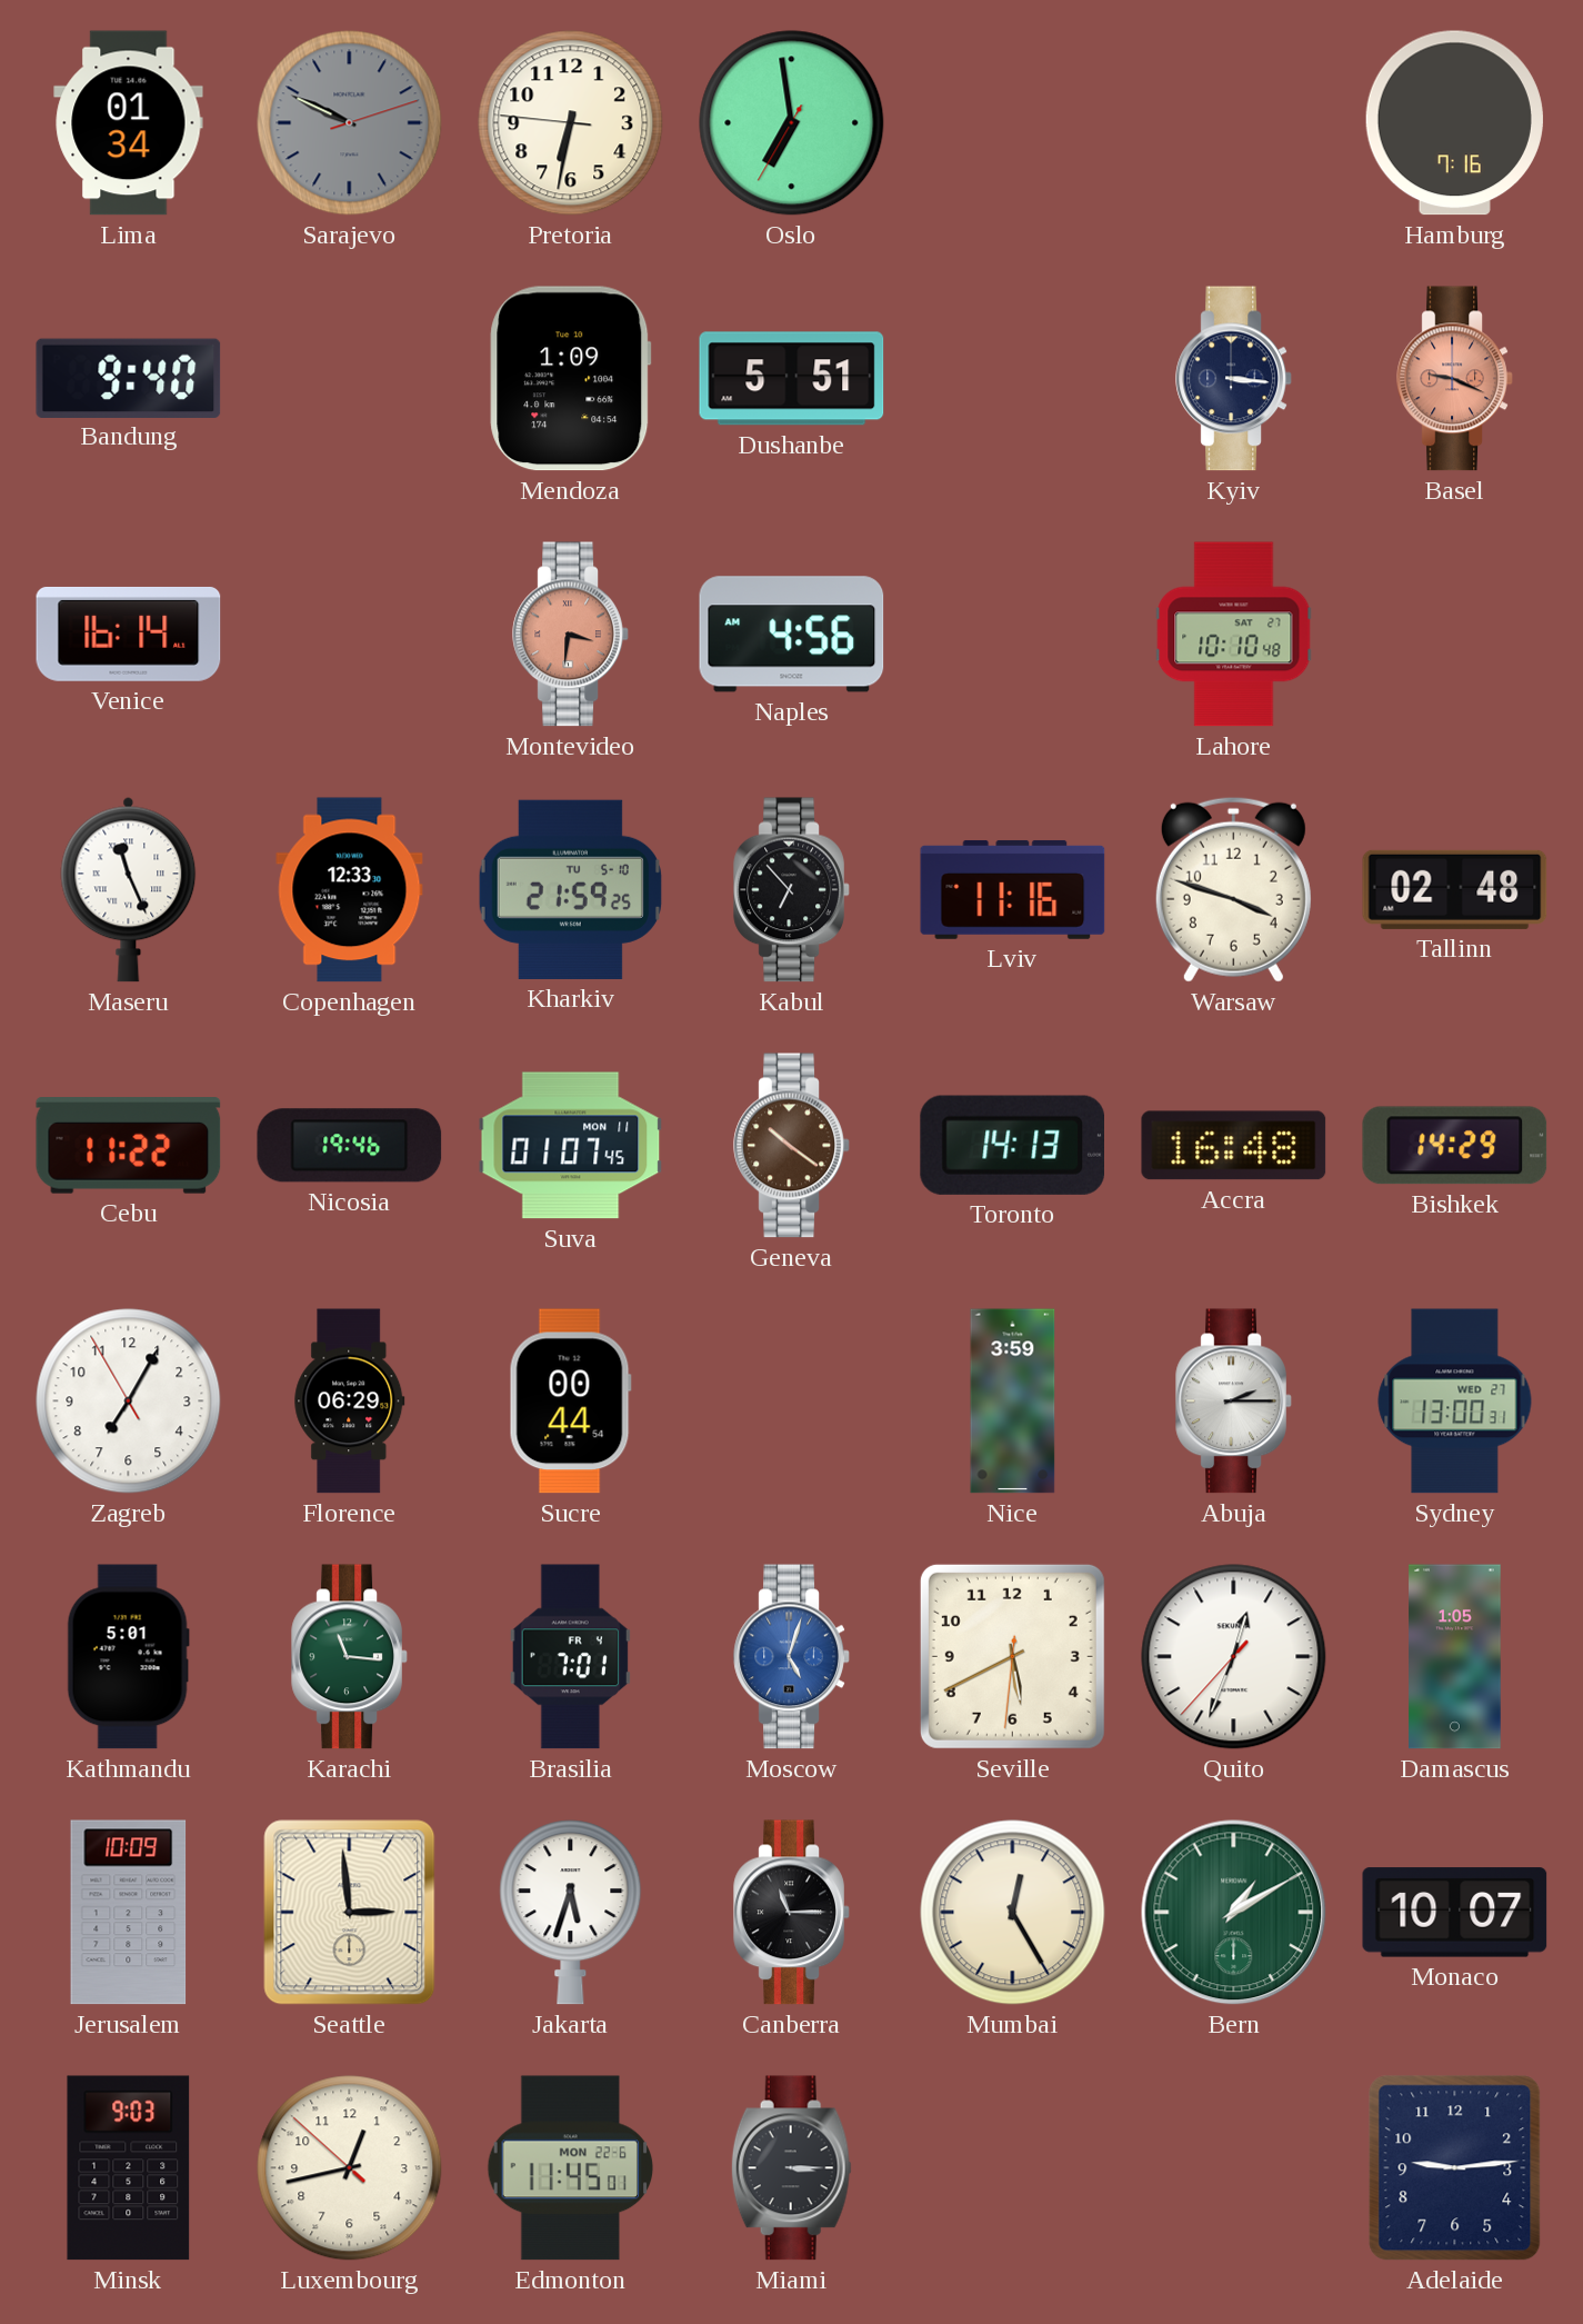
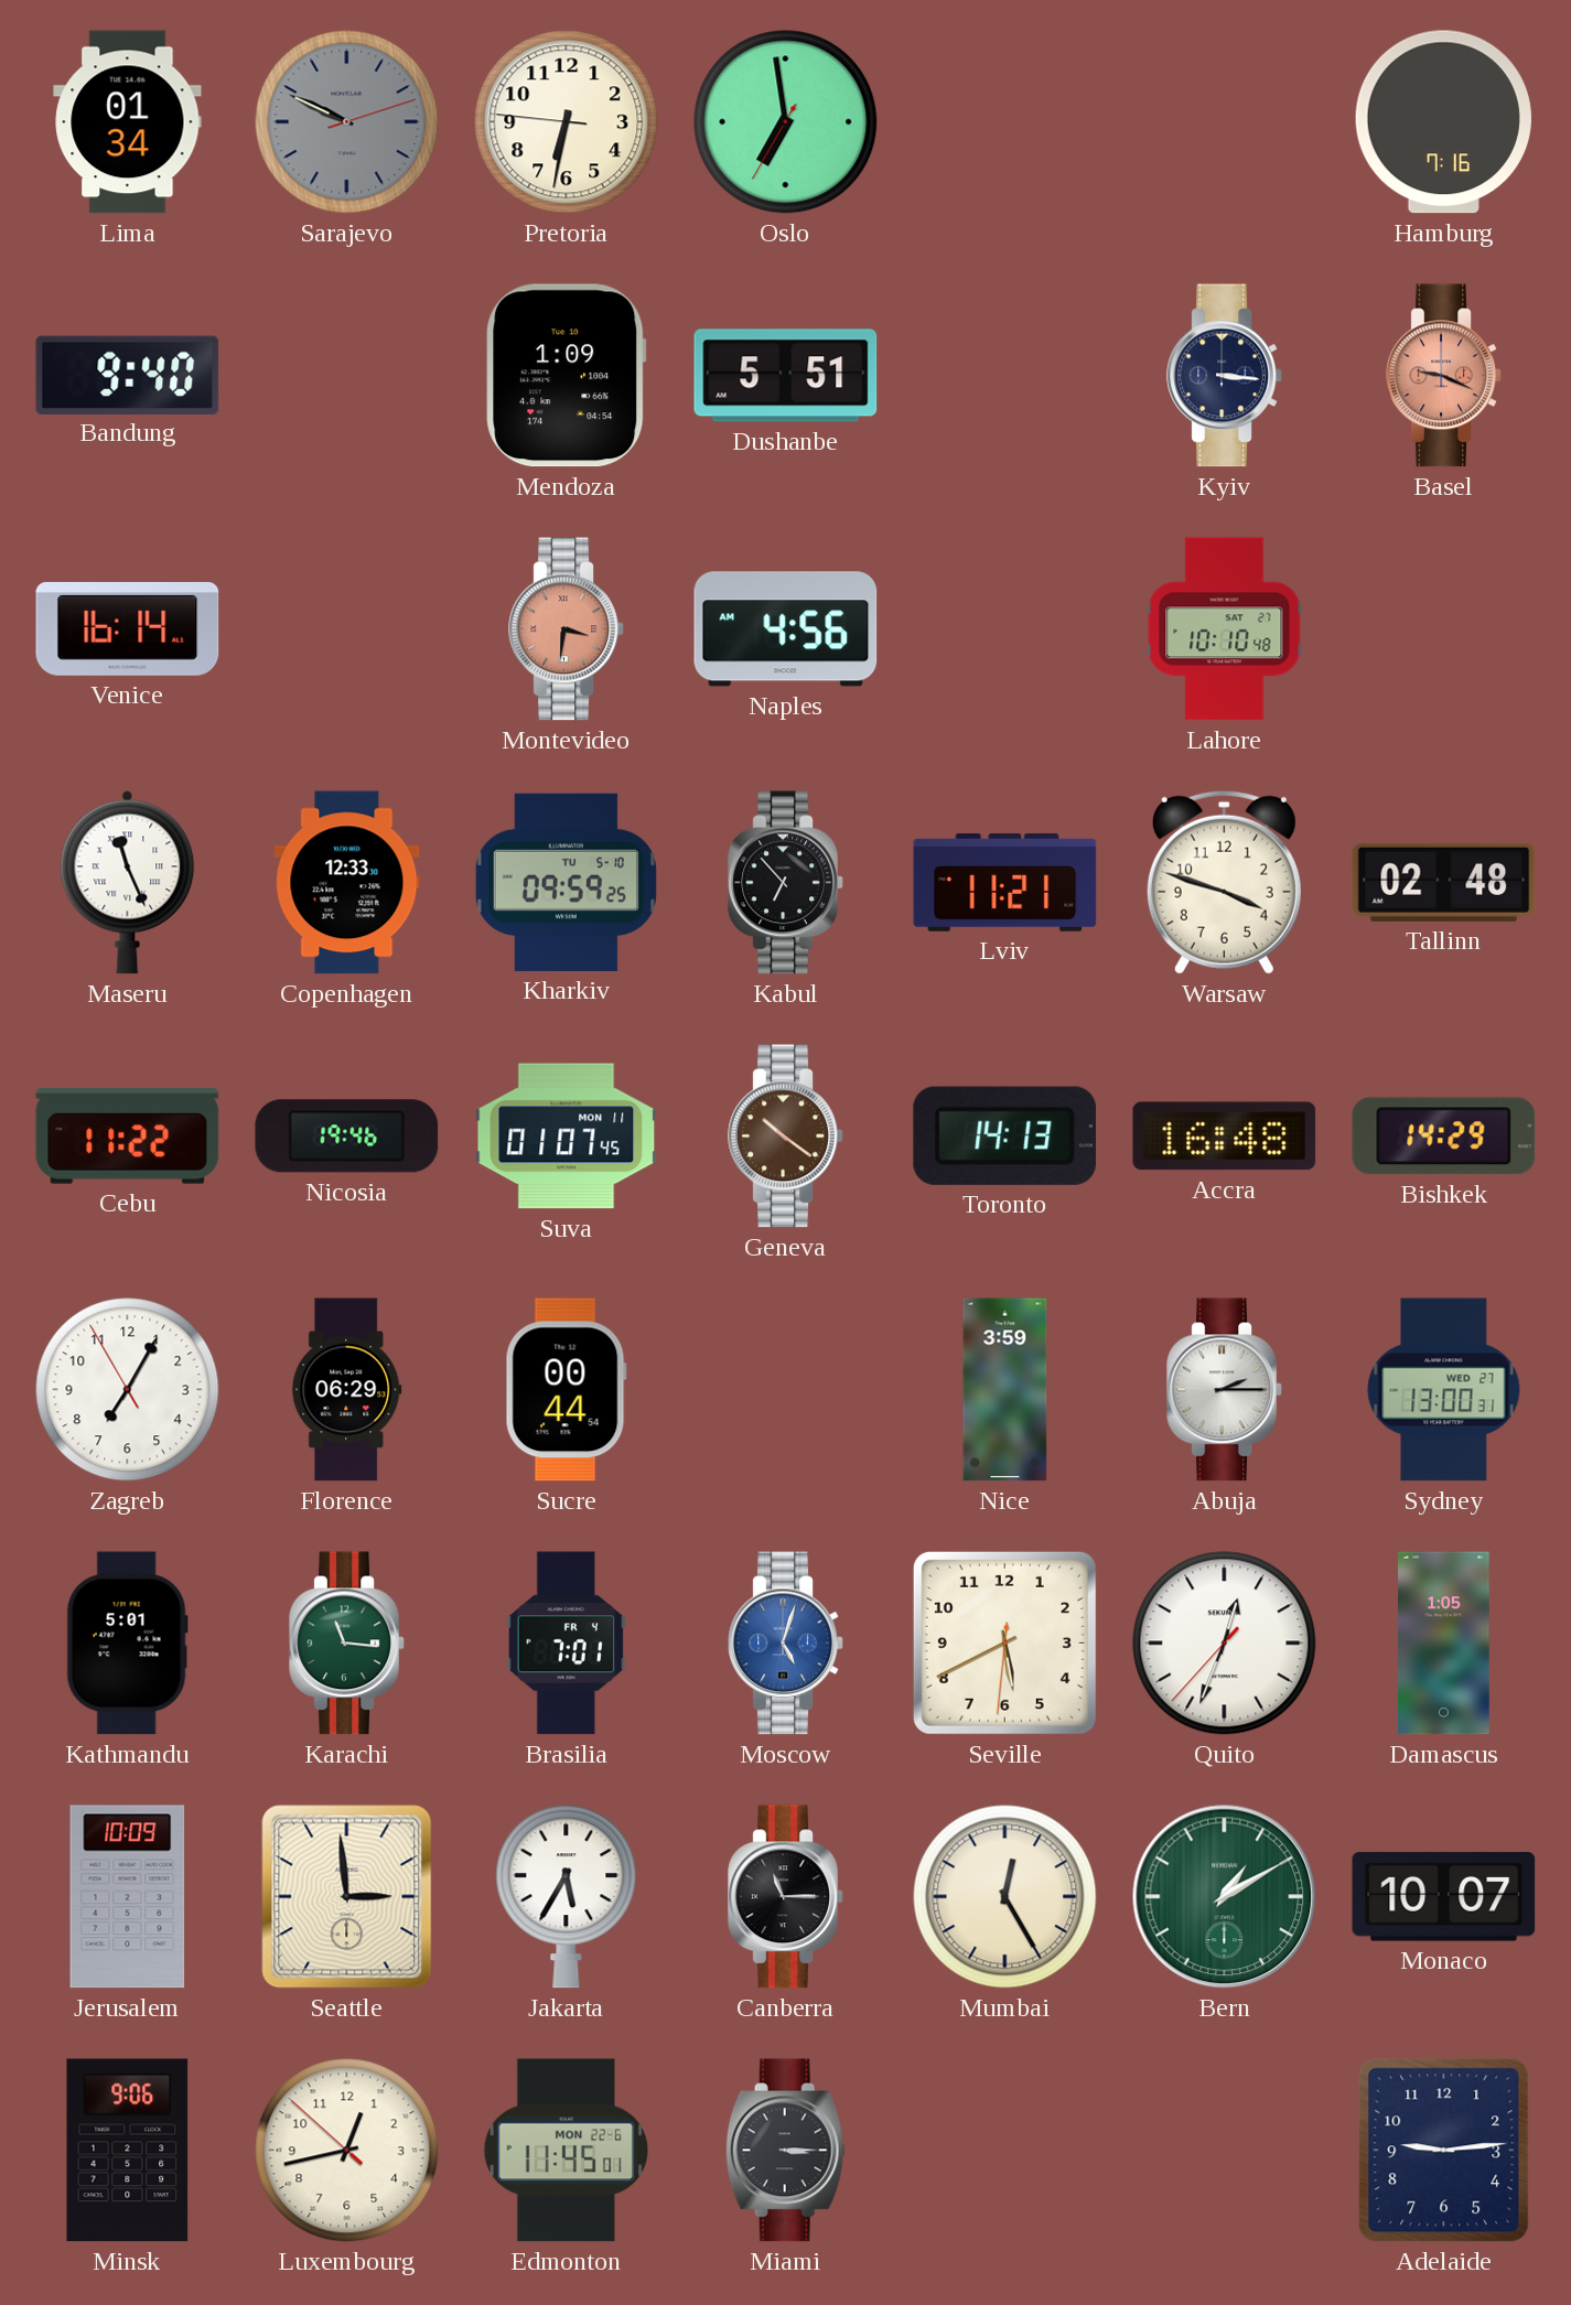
Kharkiv: 21:59 -> 09:59
Lviv: 11:16 -> 11:21
Jakarta: 5:33 -> 5:35
Minsk: 9:03 -> 9:06
